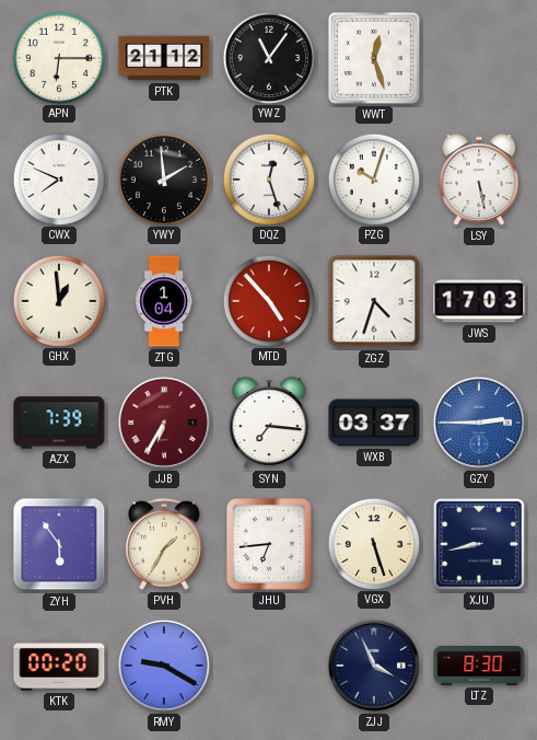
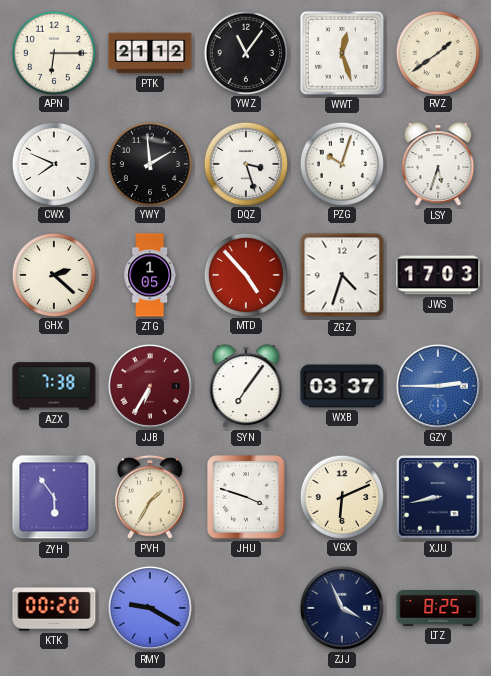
RVZ: none -> 1:39
DQZ: 12:27 -> 3:27
LSY: 5:28 -> 5:33
GHX: 12:59 -> 2:22
ZTG: 1:04 -> 1:05
AZX: 7:39 -> 7:38
SYN: 7:16 -> 7:06
JHU: 6:44 -> 3:48
VGX: 5:27 -> 6:11
LTZ: 8:30 -> 8:25
